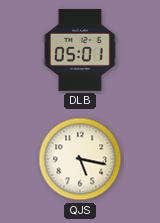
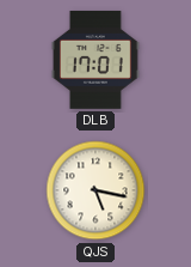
DLB: 05:01 -> 17:01
